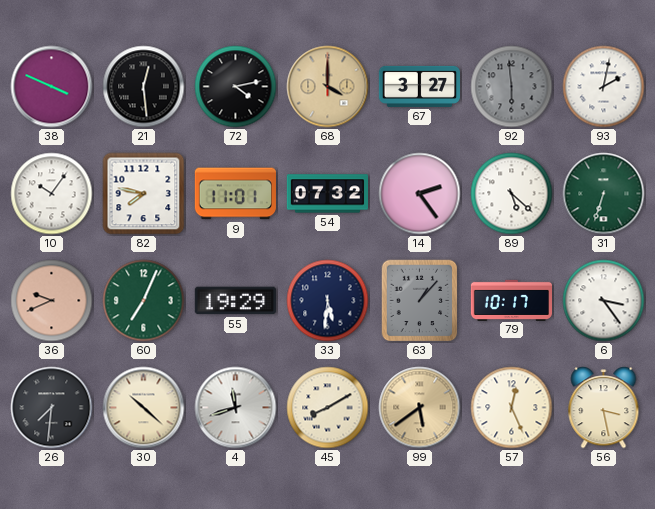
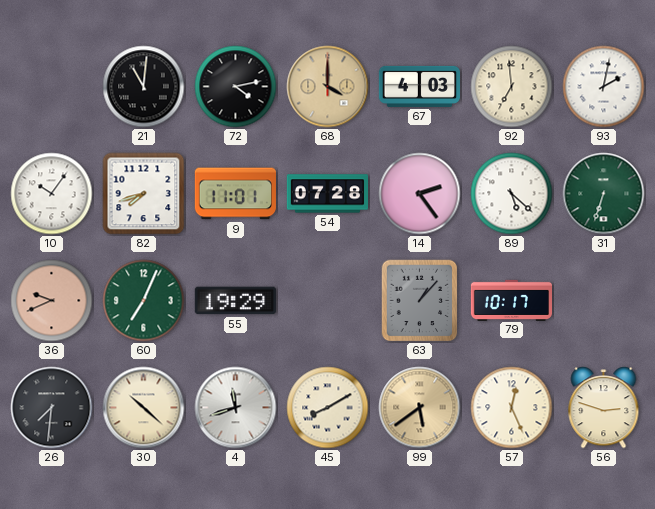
38: 3:49 -> none
21: 12:29 -> 11:01
67: 3:27 -> 4:03
92: 5:59 -> 6:59
92 dial: grey -> cream
82: 7:47 -> 7:42
54: 07:32 -> 07:28
33: 5:31 -> none
6: 3:24 -> none
56: 3:28 -> 2:48
